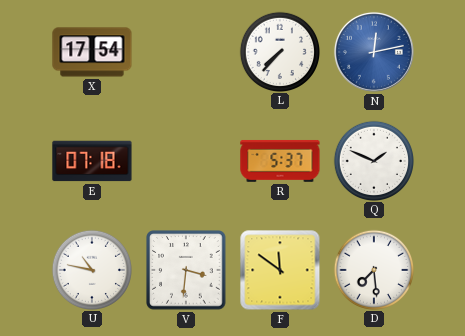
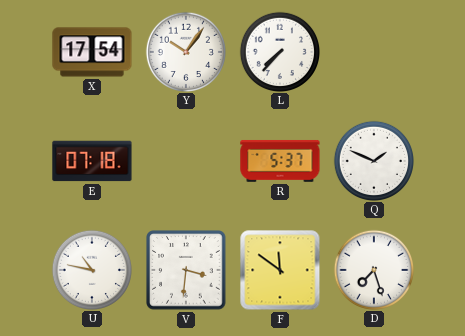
Y: none -> 10:06
N: 12:13 -> none
D: 7:29 -> 7:27
